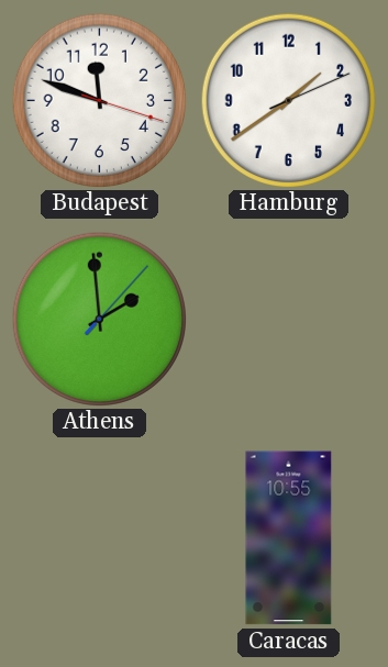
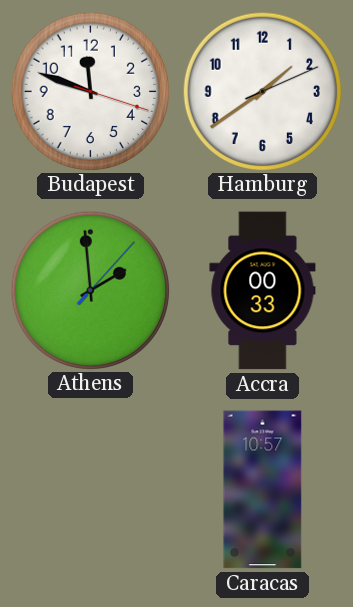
Accra: none -> 00:33
Caracas: 10:55 -> 10:57
